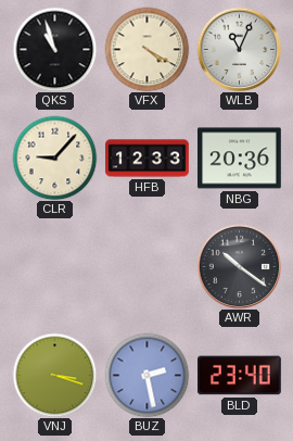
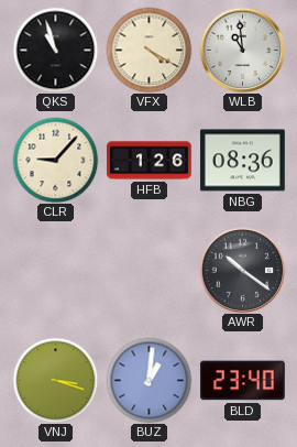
WLB: 11:04 -> 10:59
HFB: 12:33 -> 1:26
NBG: 20:36 -> 08:36
BUZ: 2:28 -> 1:01
